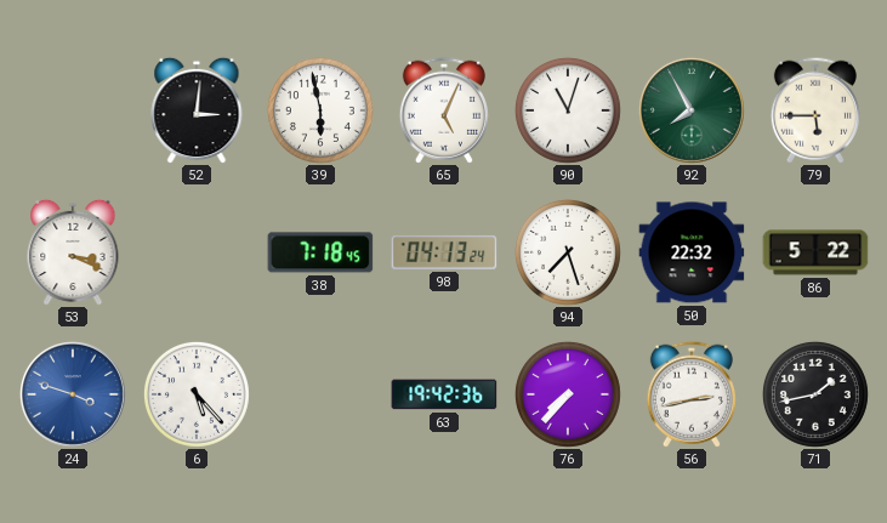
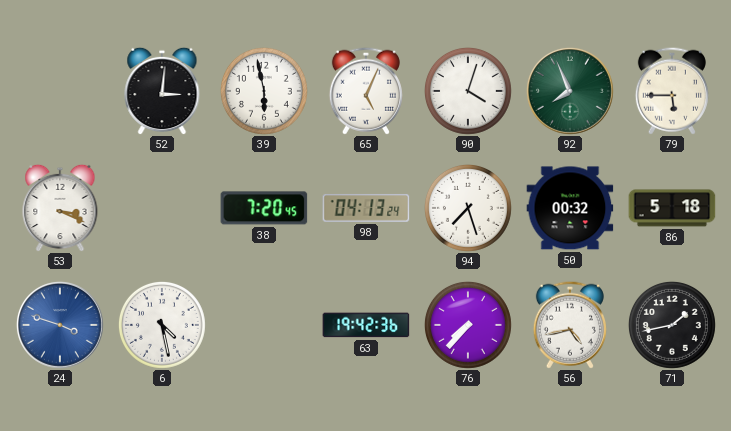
90: 11:03 -> 4:03
92: 7:55 -> 7:56
38: 7:18 -> 7:20
50: 22:32 -> 00:32
86: 5:22 -> 5:18
6: 5:23 -> 4:28
56: 2:43 -> 4:43
